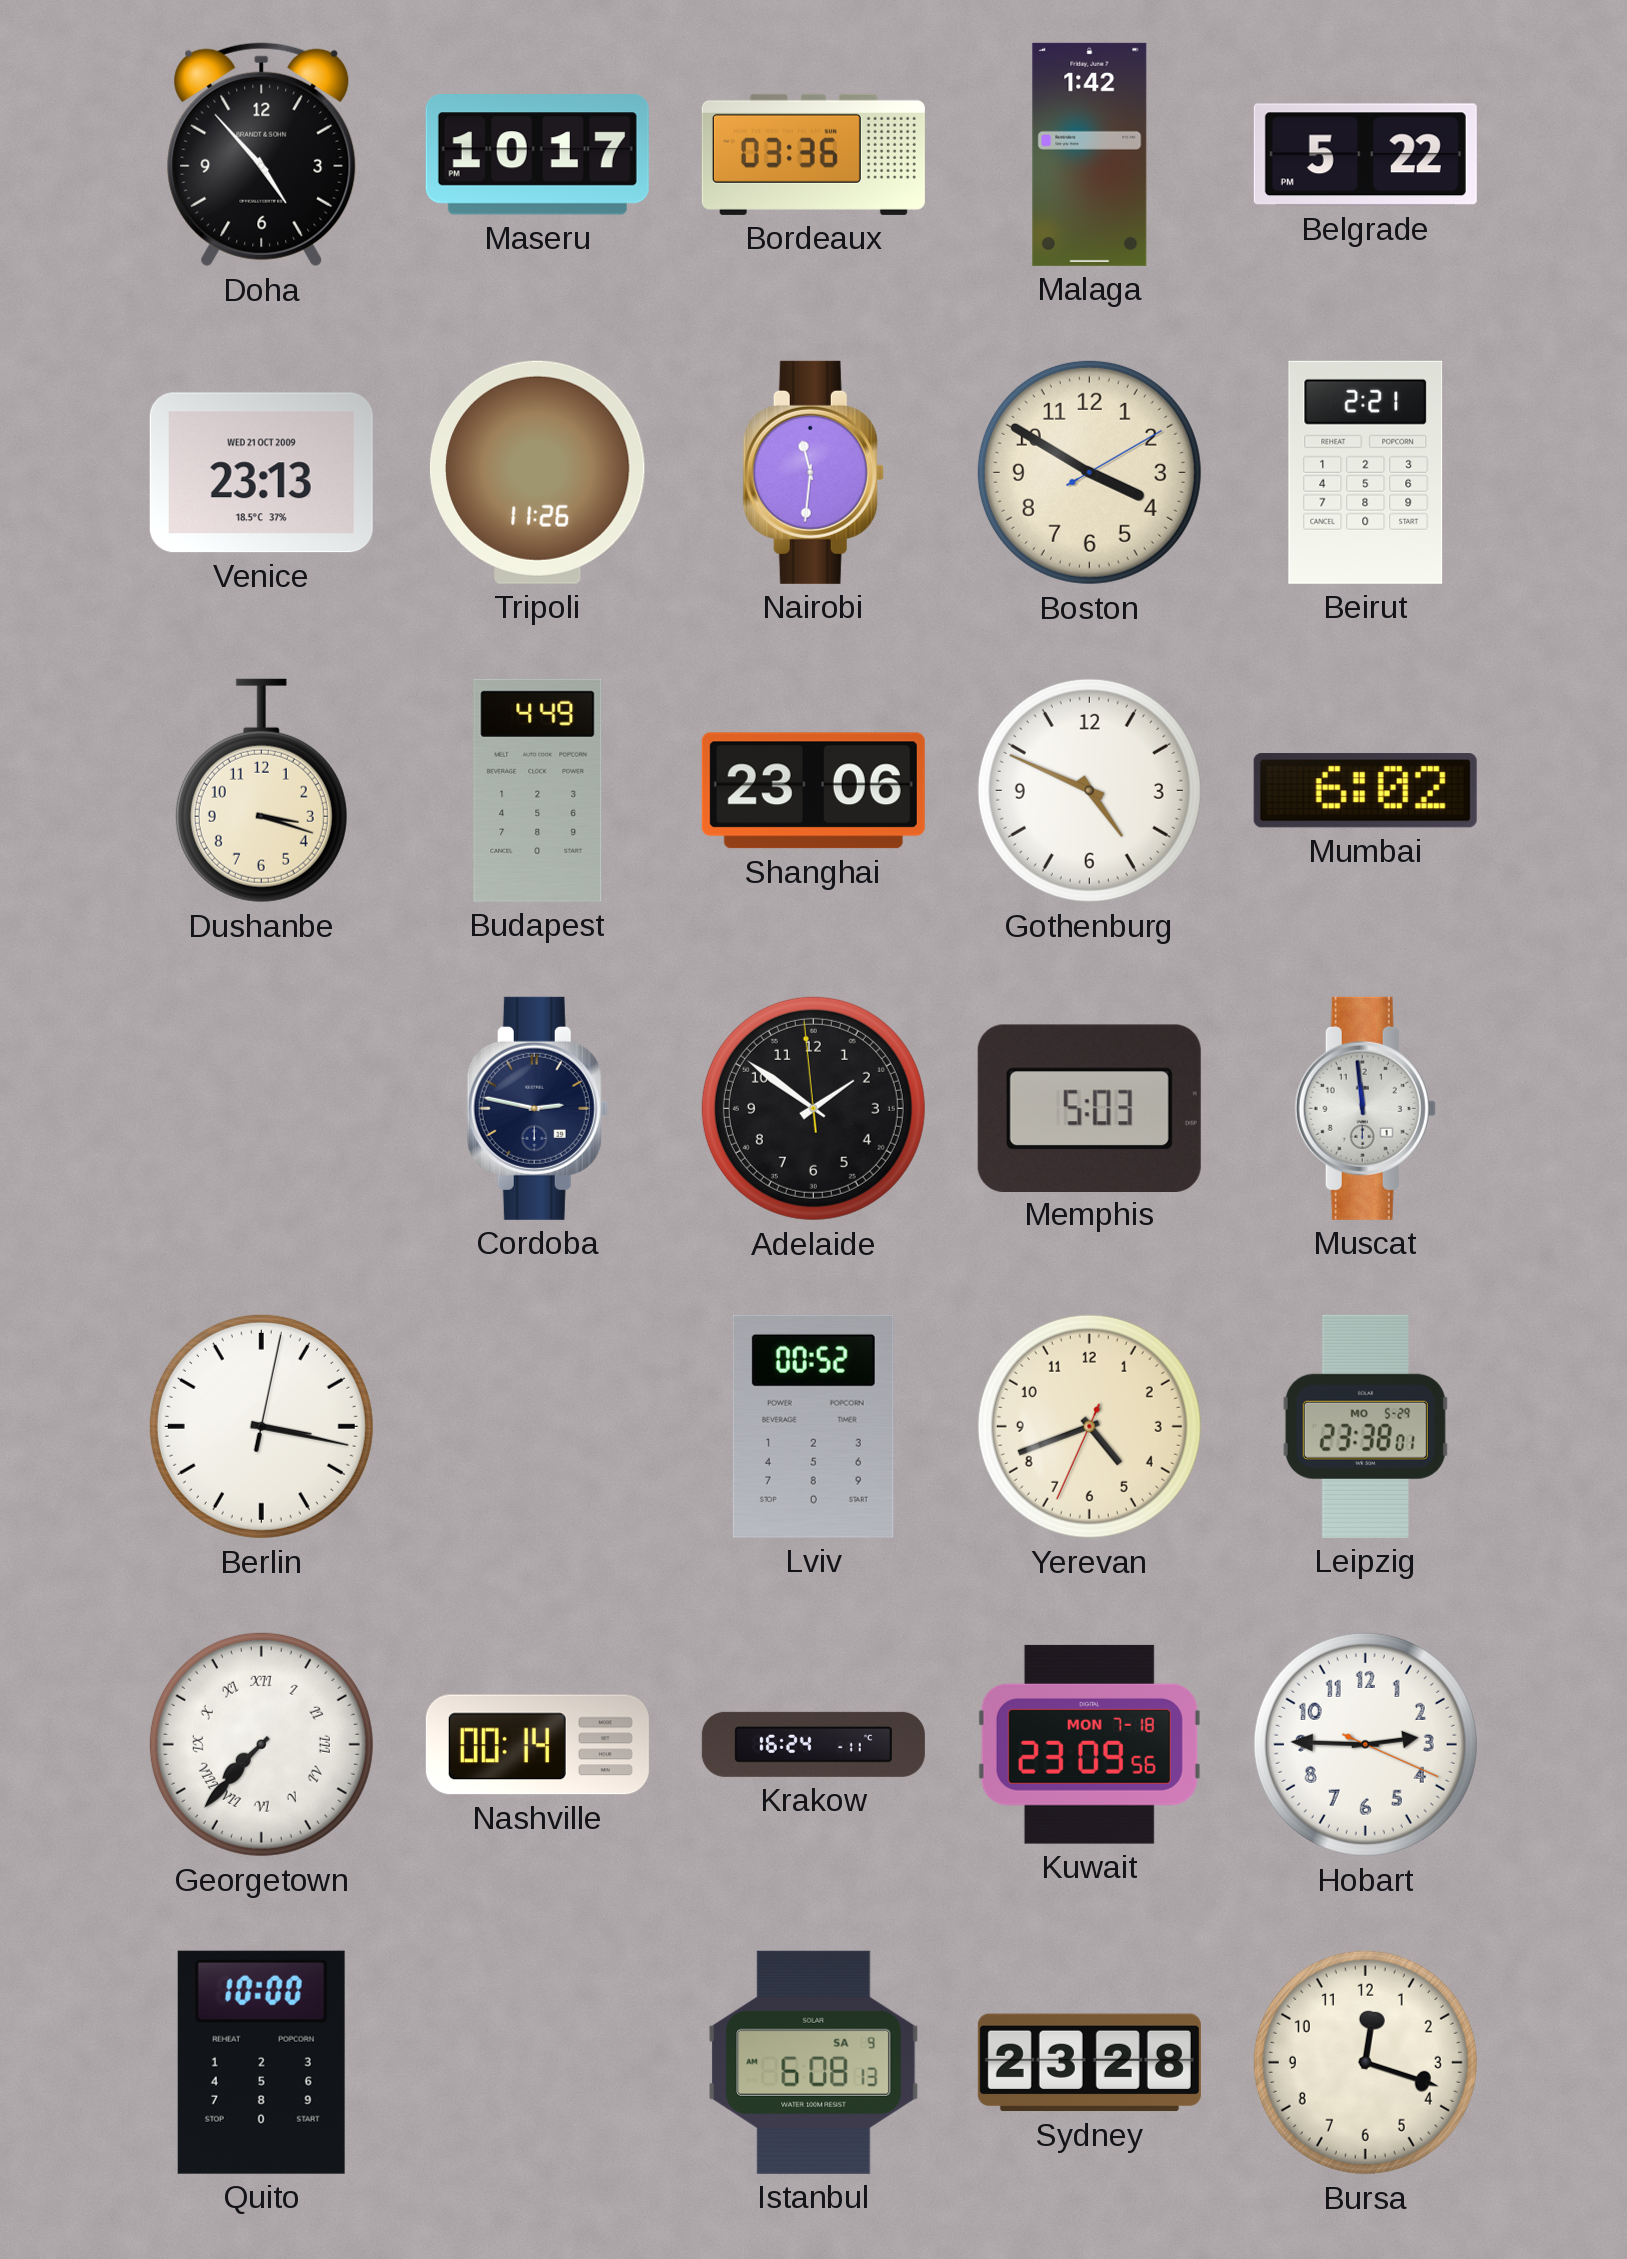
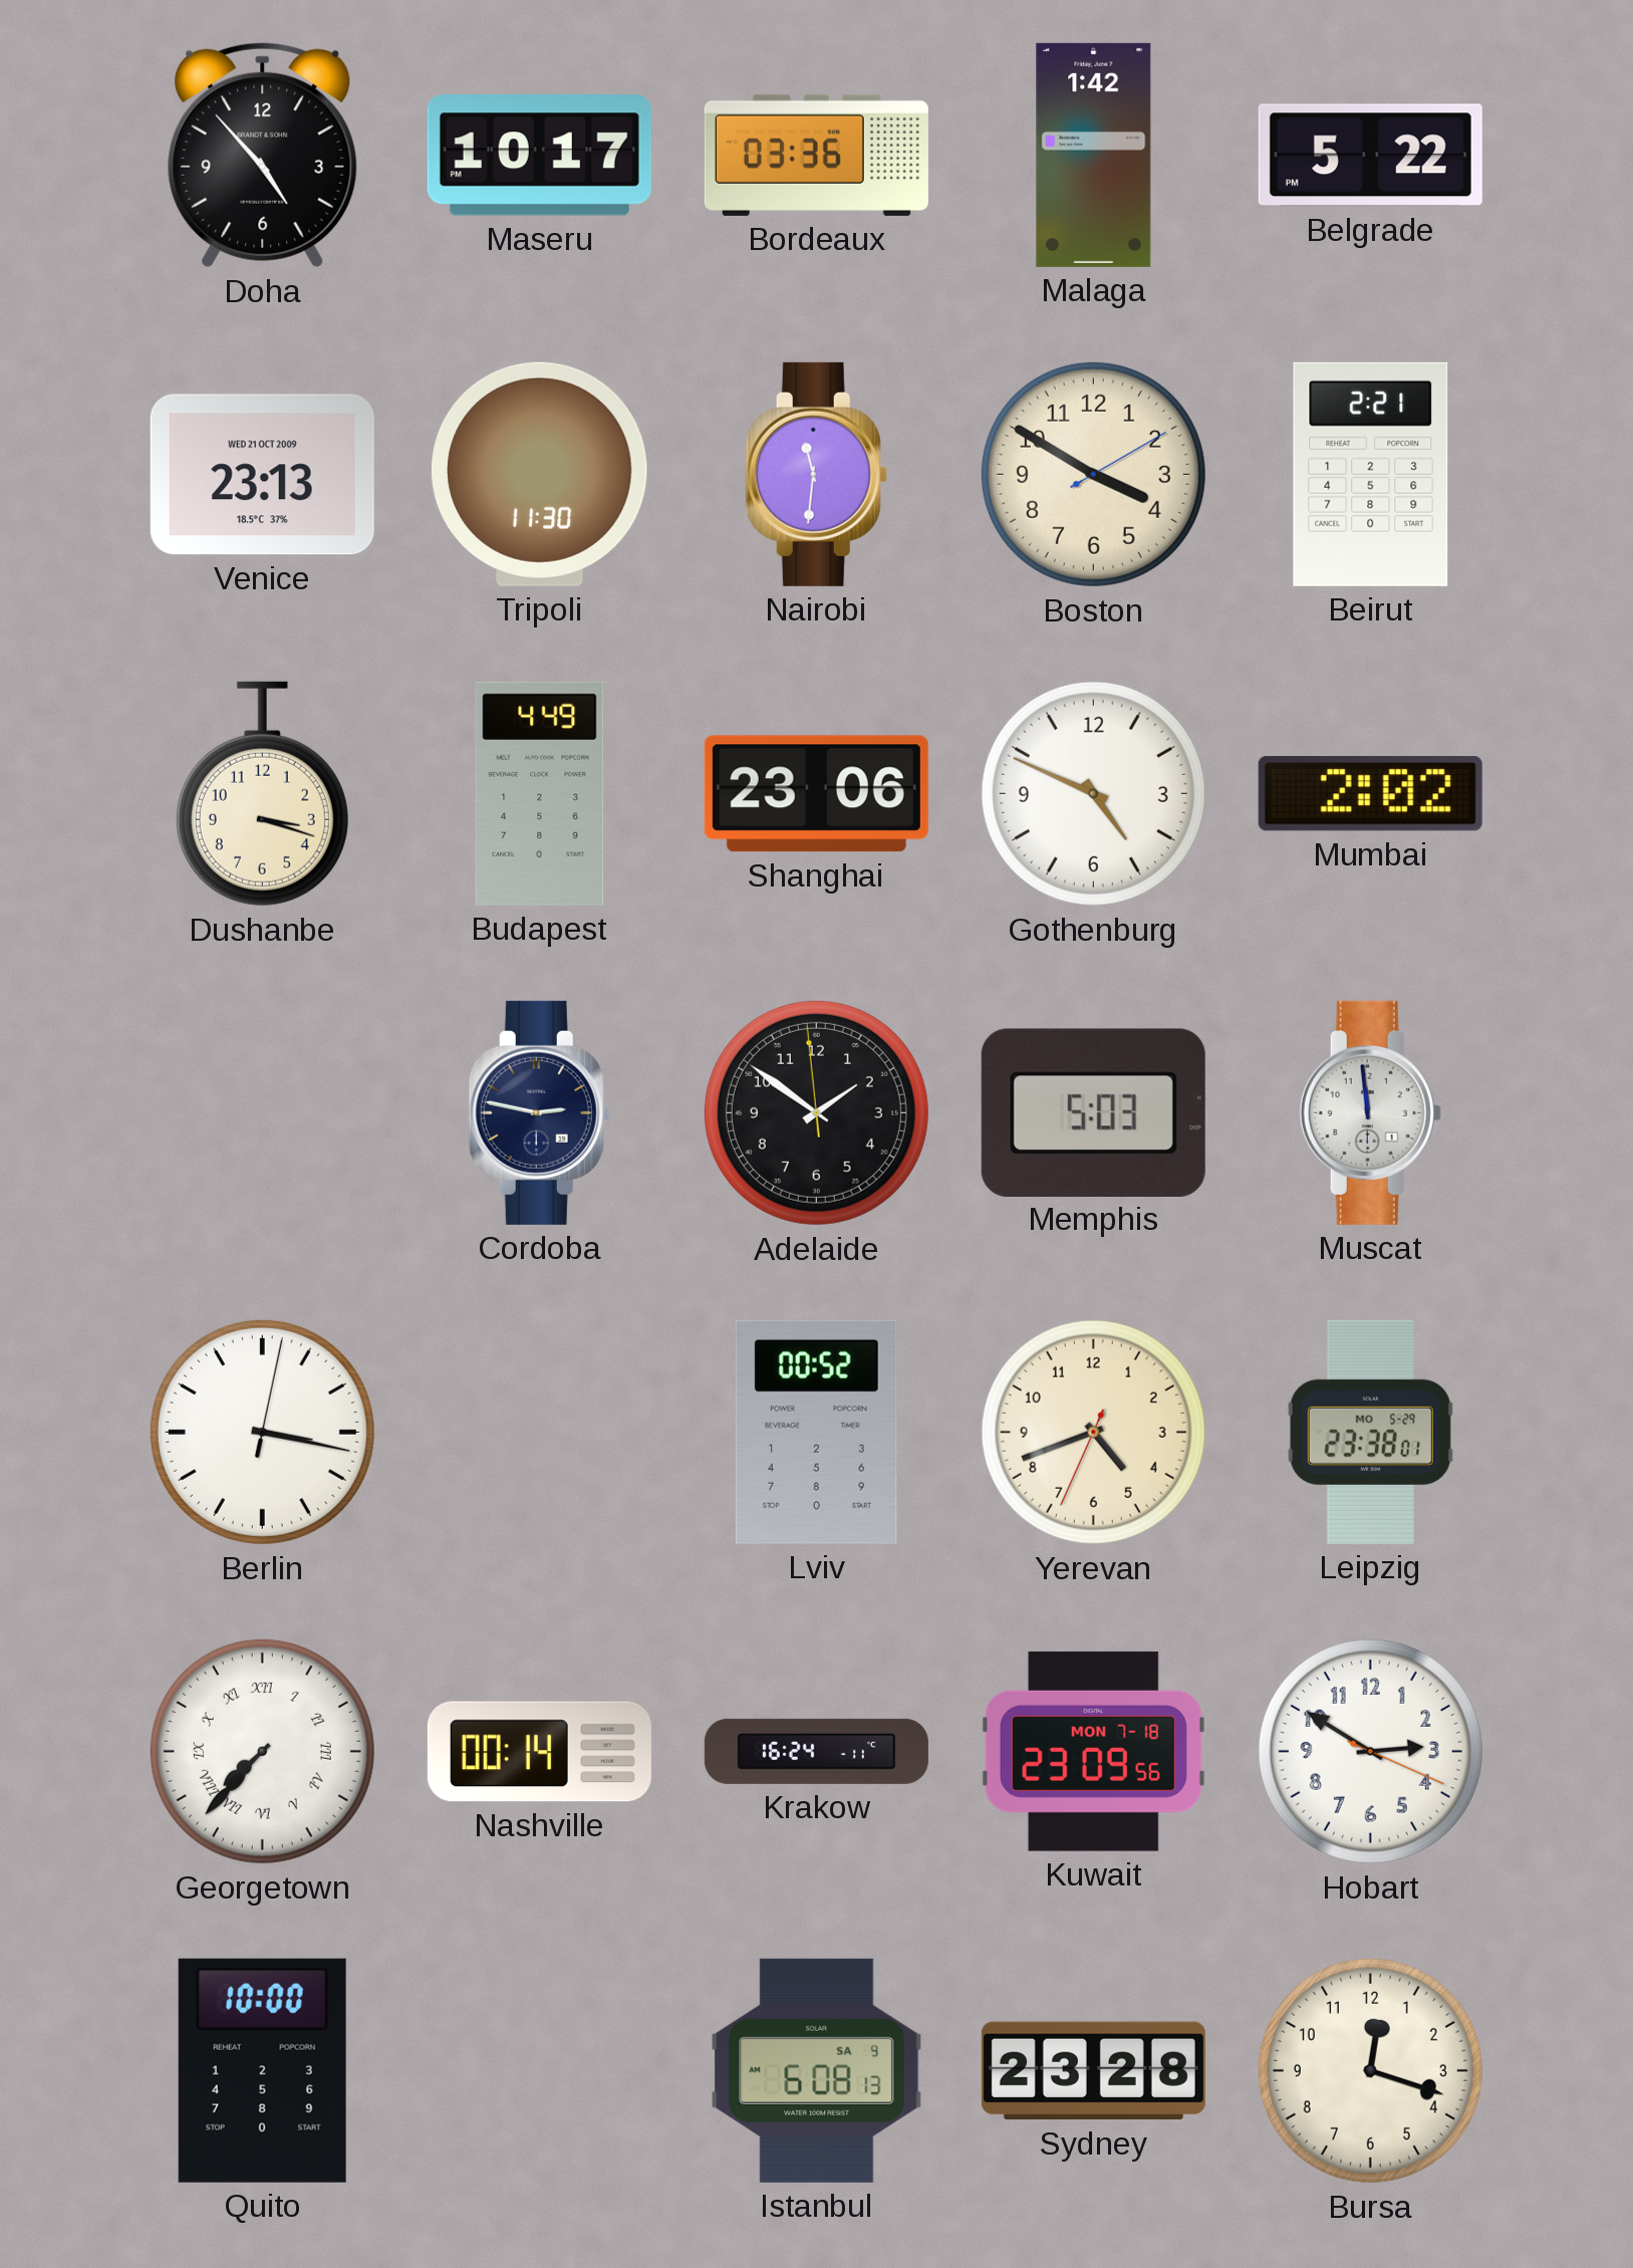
Tripoli: 11:26 -> 11:30
Mumbai: 6:02 -> 2:02
Hobart: 2:45 -> 2:50
